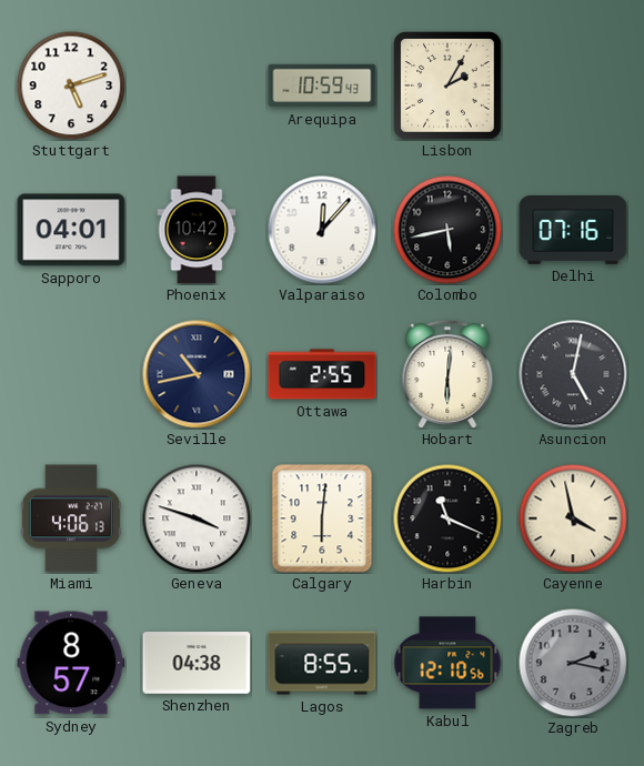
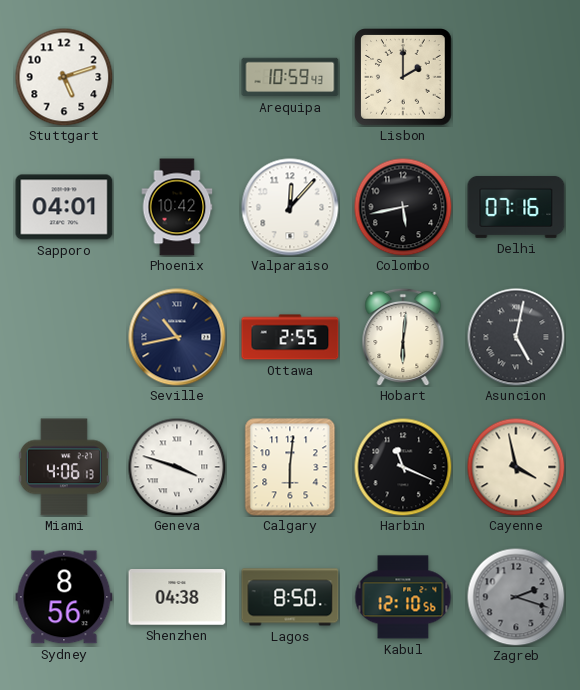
Lisbon: 2:05 -> 2:00
Sydney: 8:57 -> 8:56
Lagos: 8:55 -> 8:50
Zagreb: 2:17 -> 2:18
